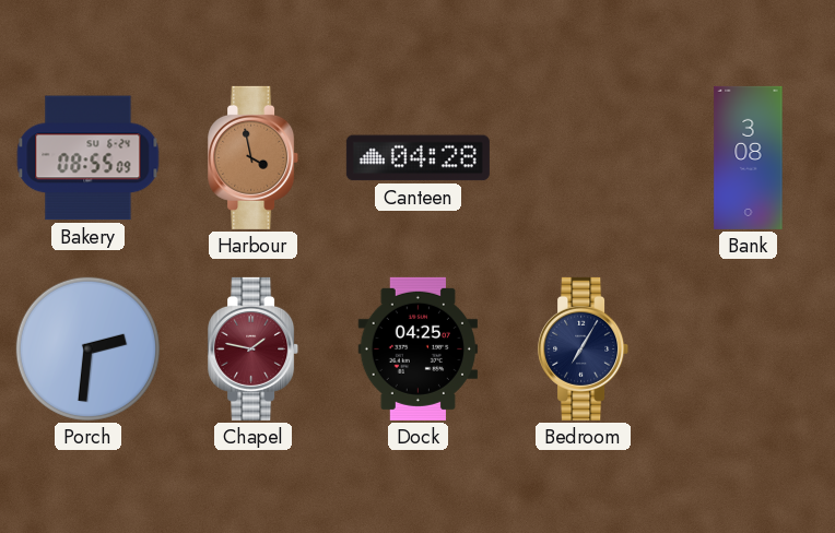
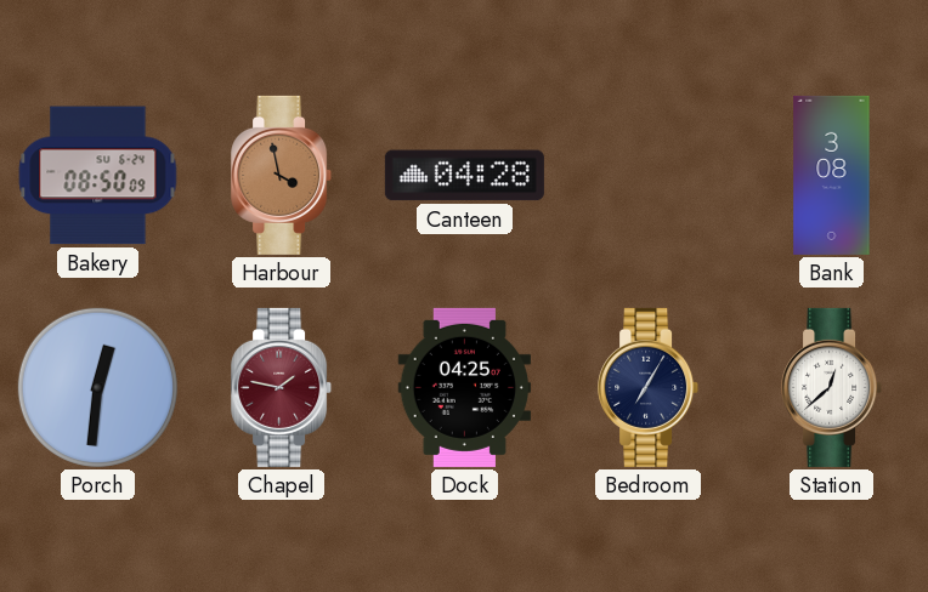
Bakery: 08:55 -> 08:50
Porch: 2:31 -> 12:31
Station: none -> 12:38
